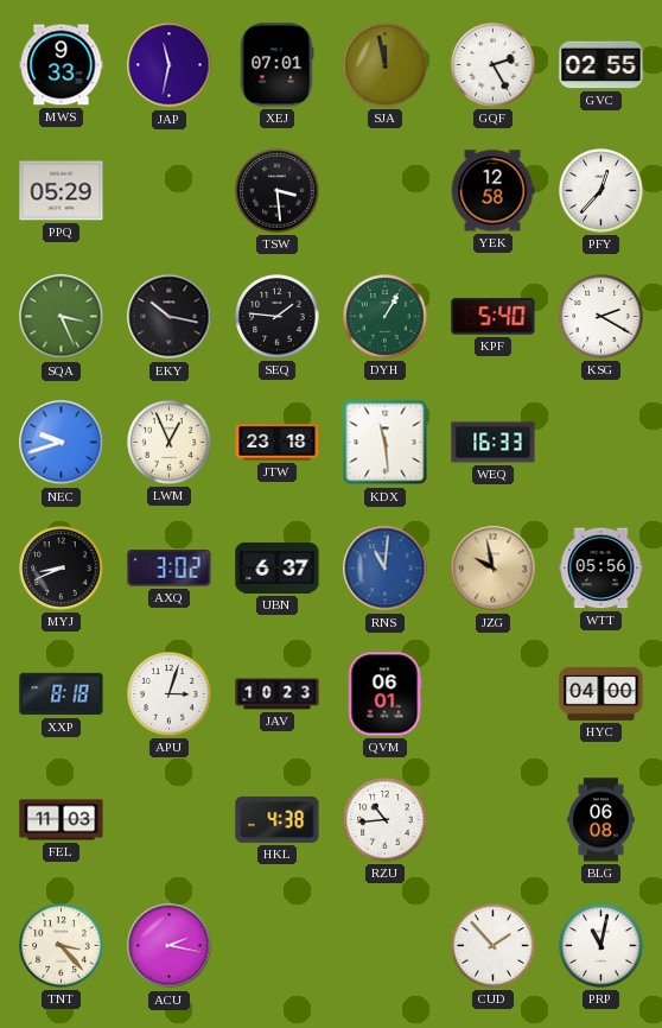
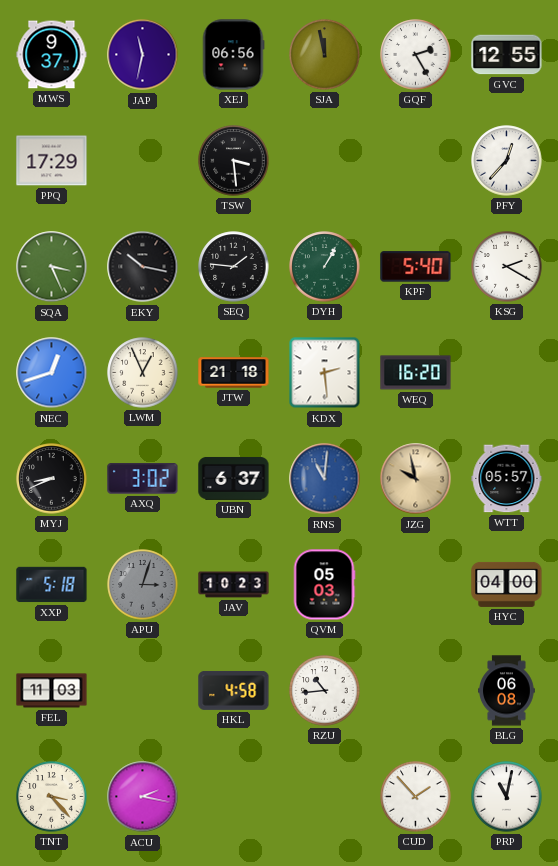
MWS: 9:33 -> 9:37
XEJ: 07:01 -> 06:56
GVC: 02:55 -> 12:55
PPQ: 05:29 -> 17:29
YEK: 12:58 -> none
NEC: 9:42 -> 12:42
JTW: 23:18 -> 21:18
KDX: 11:29 -> 2:29
WEQ: 16:33 -> 16:20
WTT: 05:56 -> 05:57
XXP: 8:18 -> 5:18
APU dial: white -> grey
QVM: 06:01 -> 05:03
HKL: 4:38 -> 4:58
